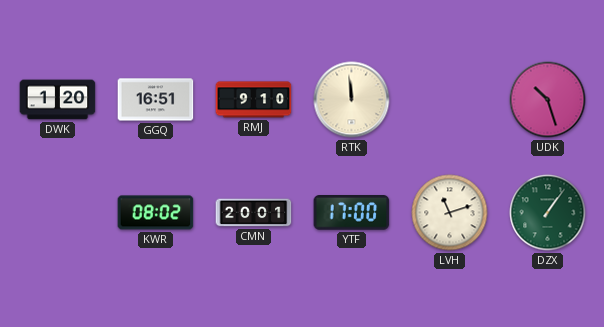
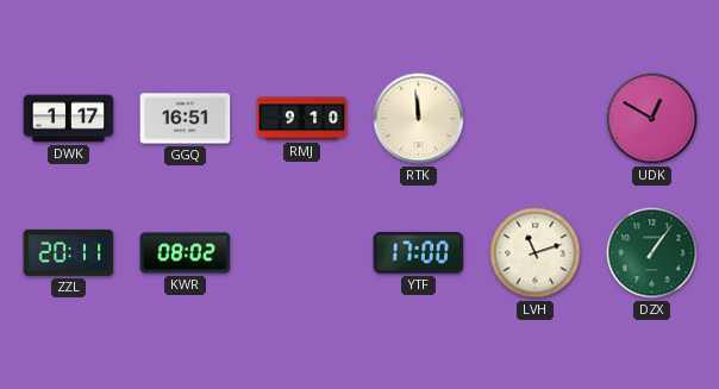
DWK: 1:20 -> 1:17
UDK: 10:27 -> 12:50
ZZL: none -> 20:11
CMN: 20:01 -> none
